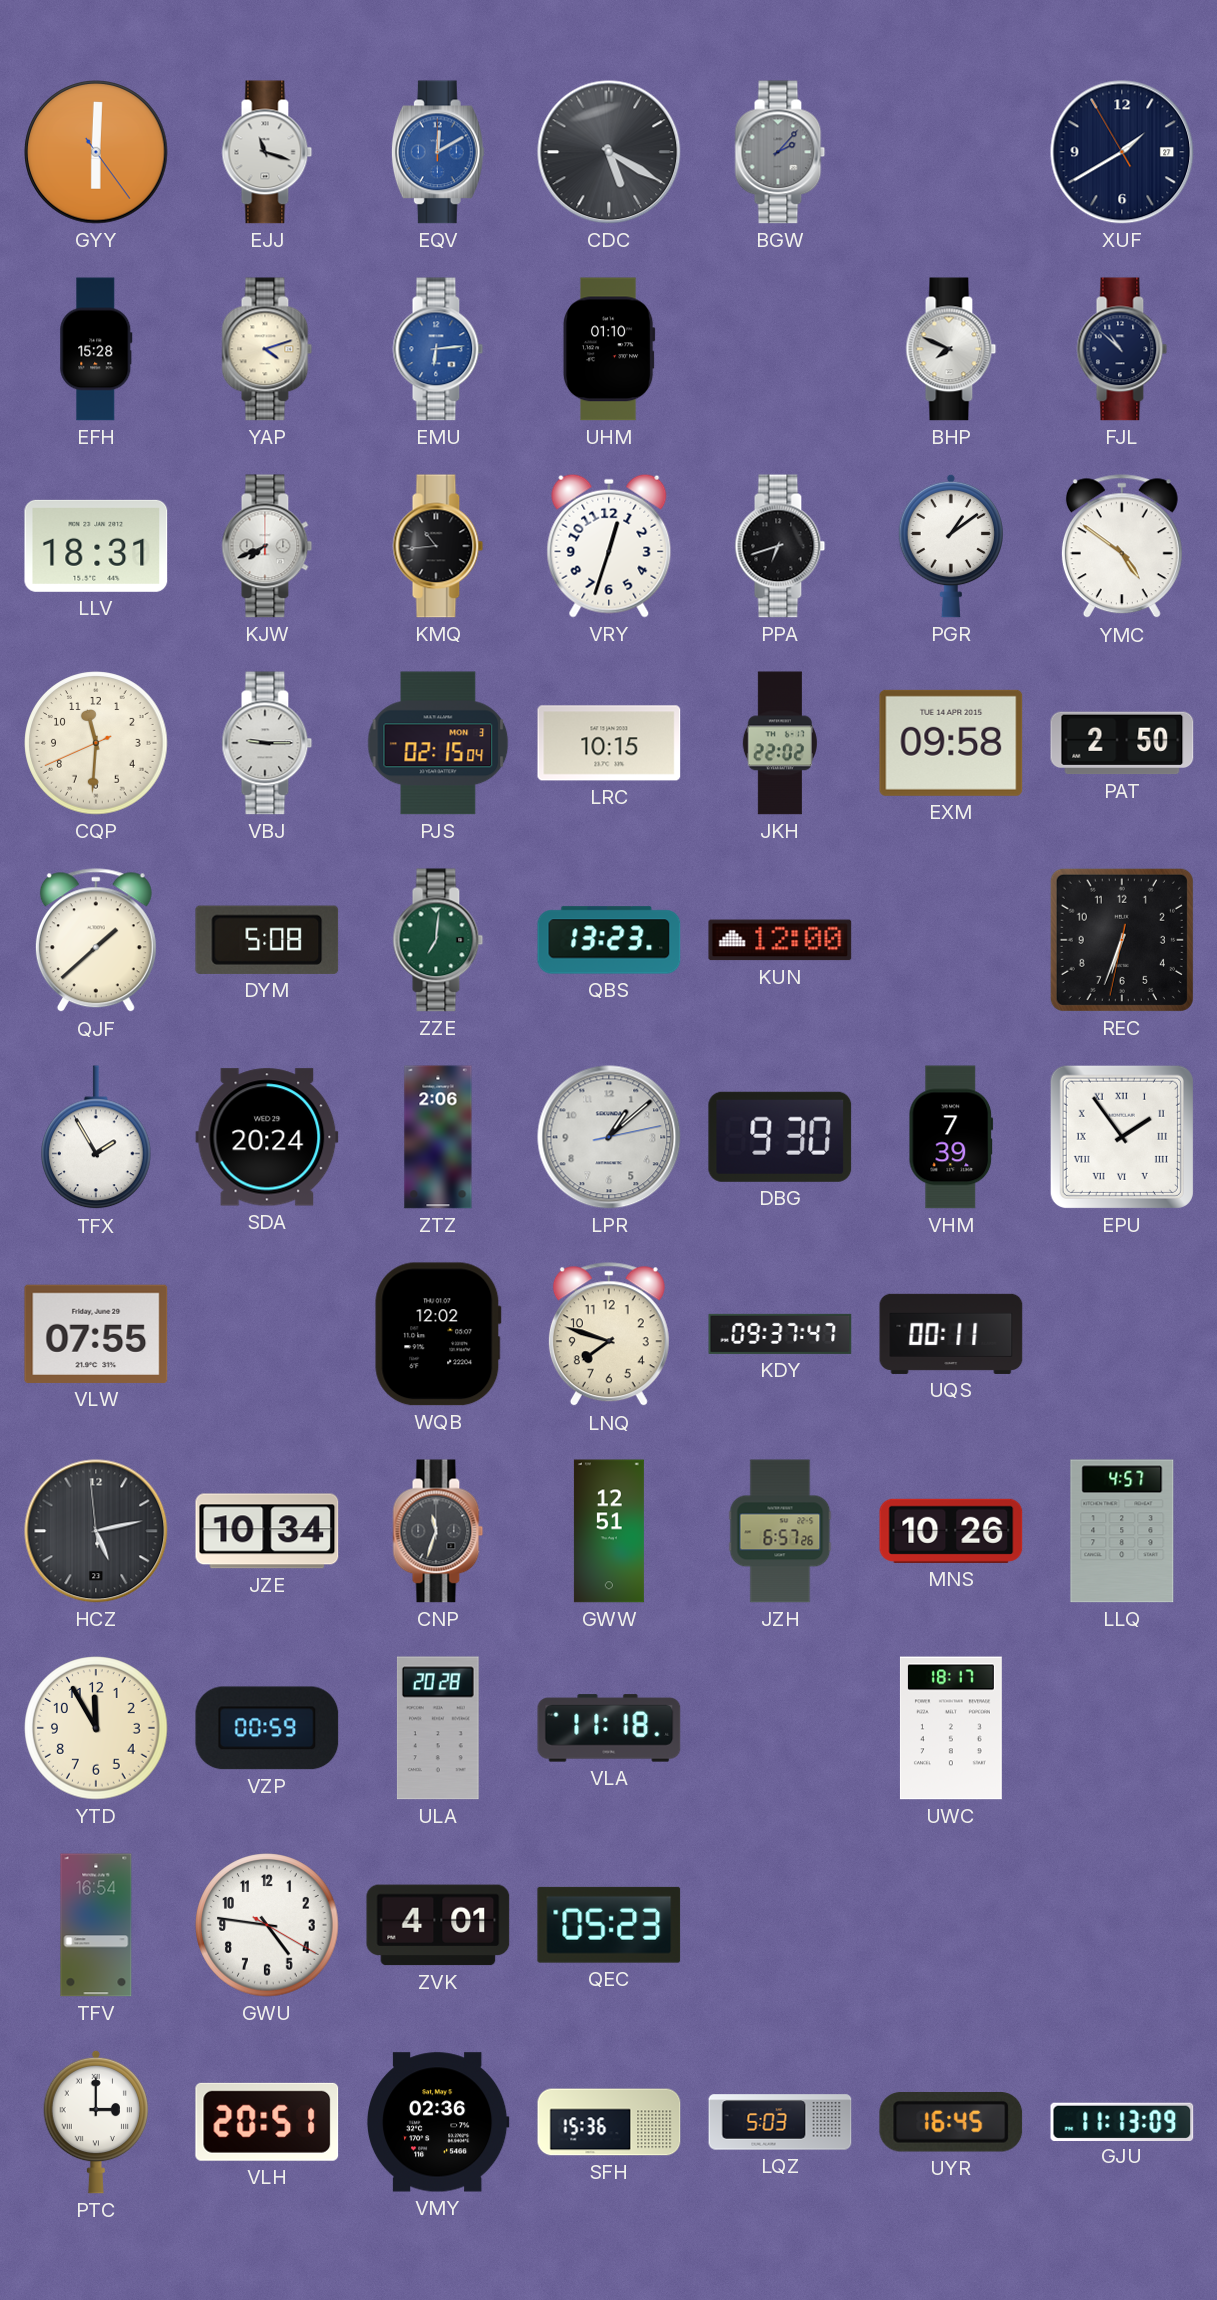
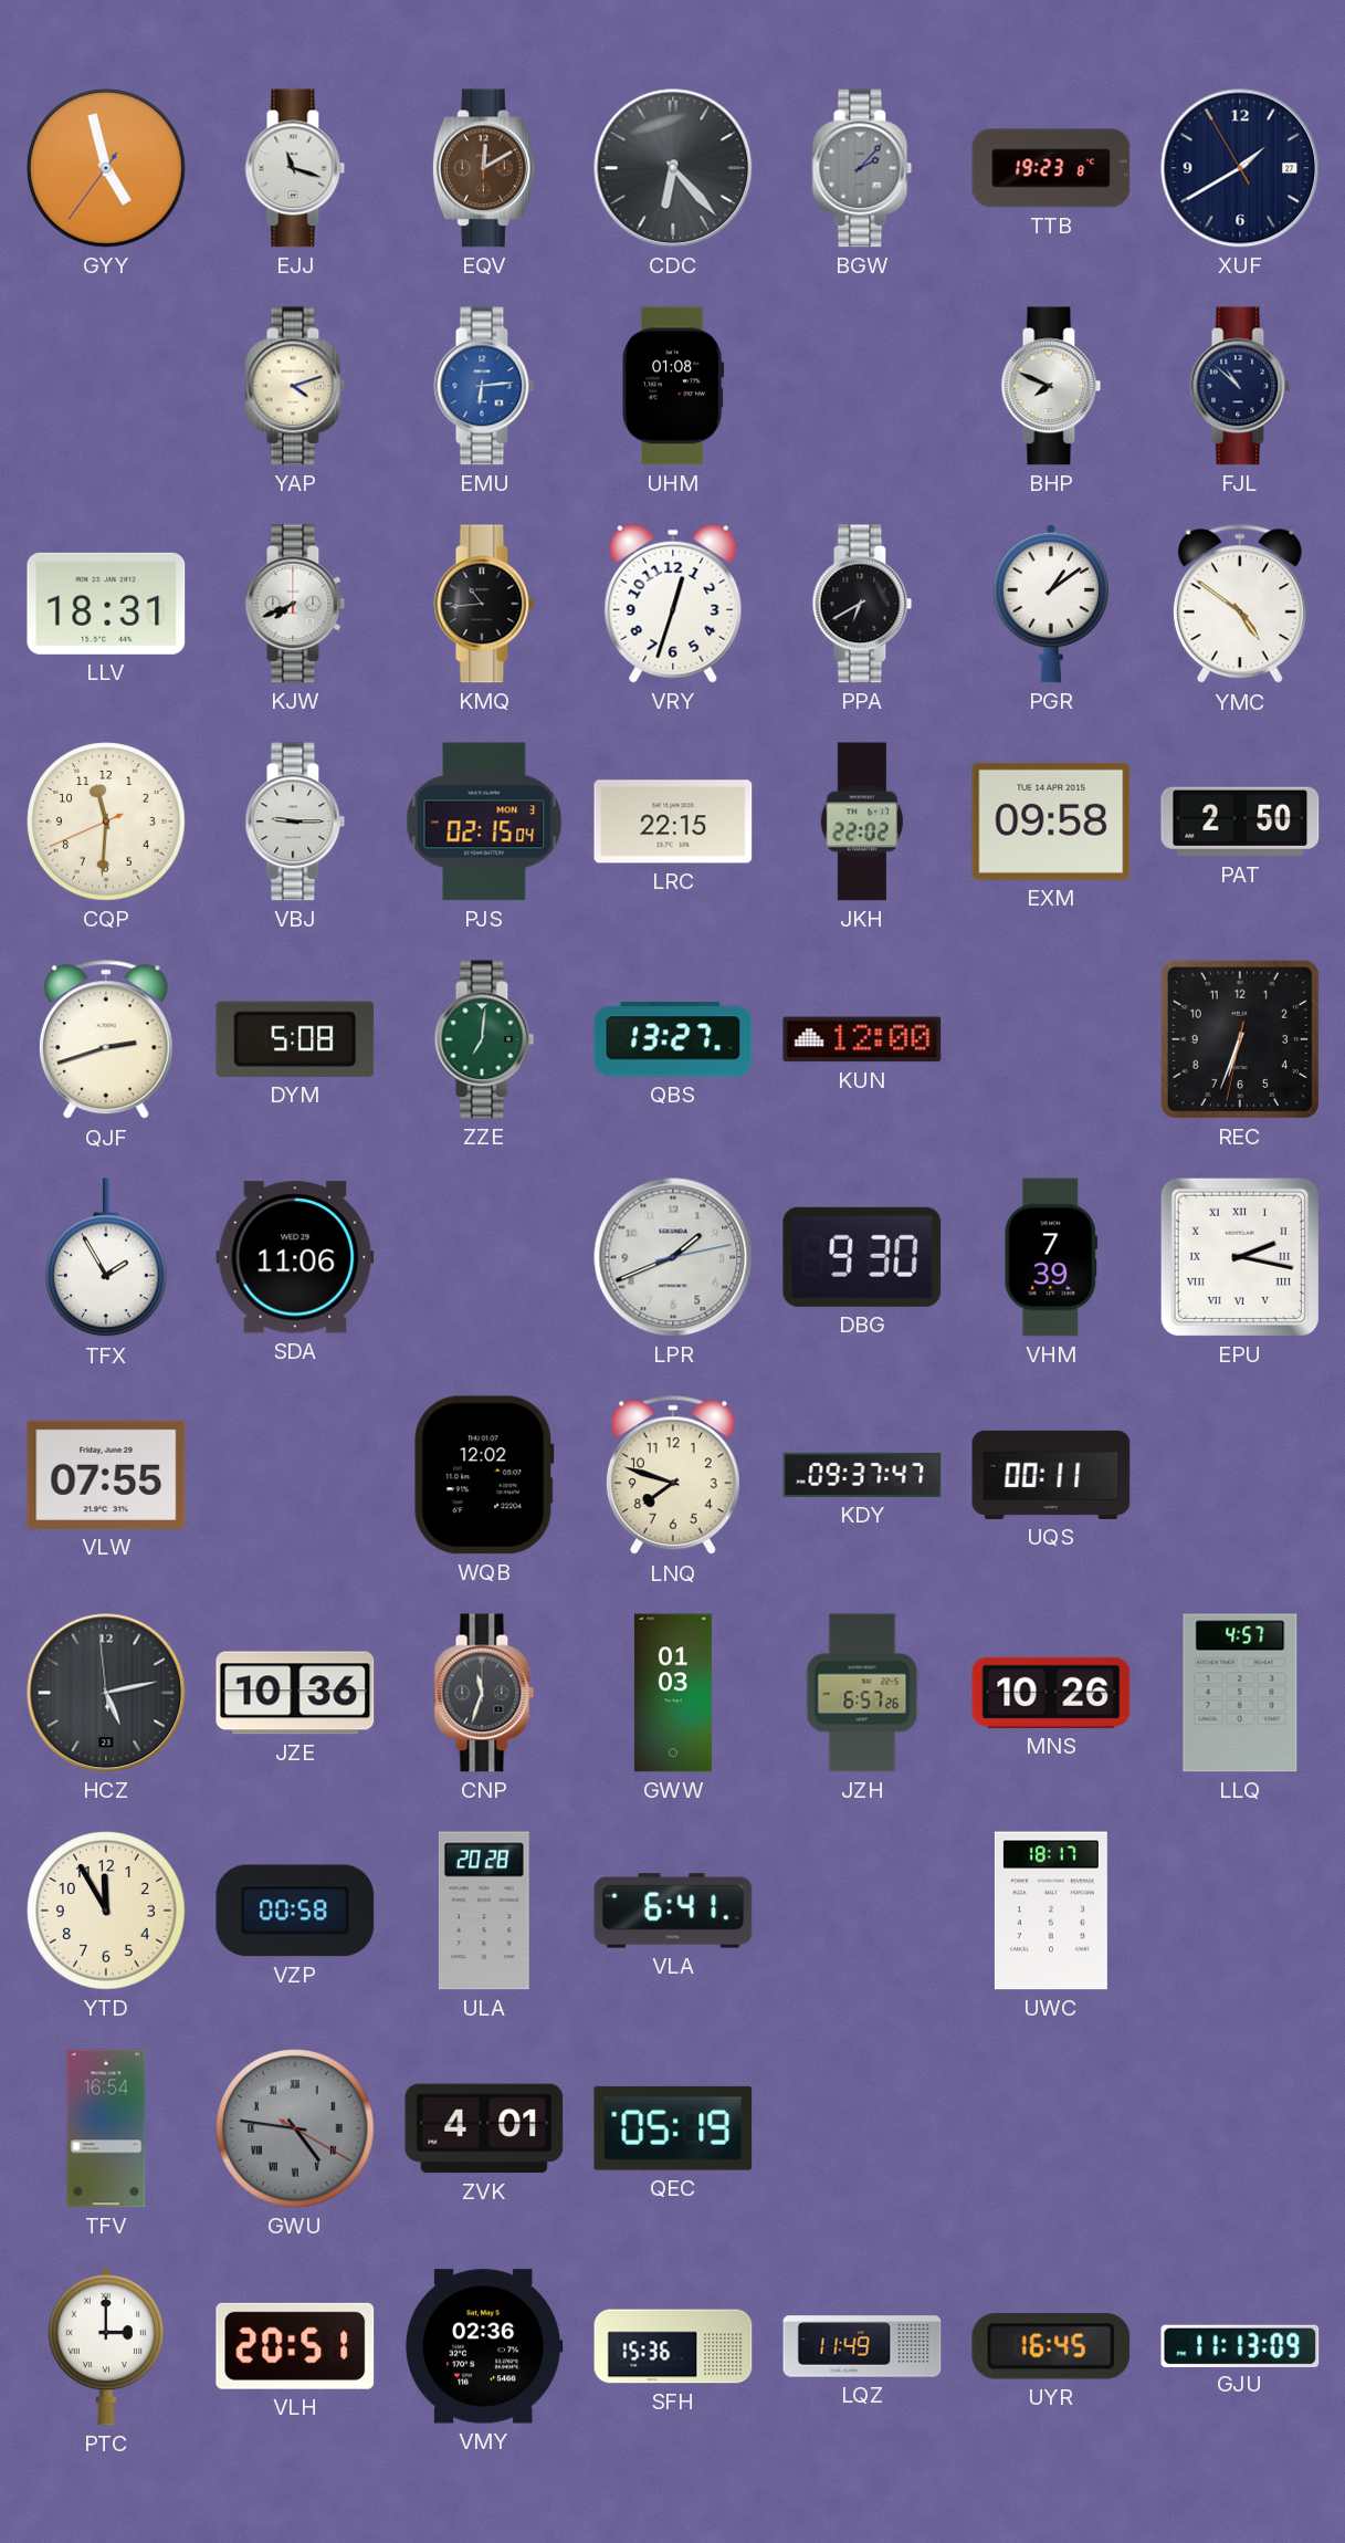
GYY: 6:00 -> 4:57
EQV dial: blue -> brown
CDC: 5:20 -> 6:23
TTB: none -> 19:23
EFH: 15:28 -> none
UHM: 01:10 -> 01:08
PPA: 6:42 -> 6:40
LRC: 10:15 -> 22:15
QJF: 1:38 -> 2:42
QBS: 13:23 -> 13:27
SDA: 20:24 -> 11:06
ZTZ: 2:06 -> none
LPR: 1:08 -> 1:41
EPU: 1:54 -> 2:17
JZE: 10:34 -> 10:36
GWW: 12:51 -> 01:03
VZP: 00:59 -> 00:58
VLA: 11:18 -> 6:41
GWU dial: white -> grey
GWU numerals: Arabic -> Roman
QEC: 05:23 -> 05:19
LQZ: 5:03 -> 11:49
